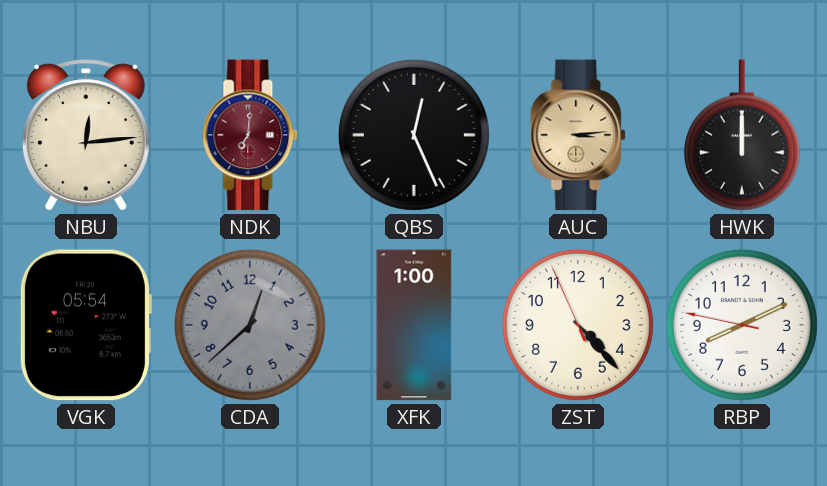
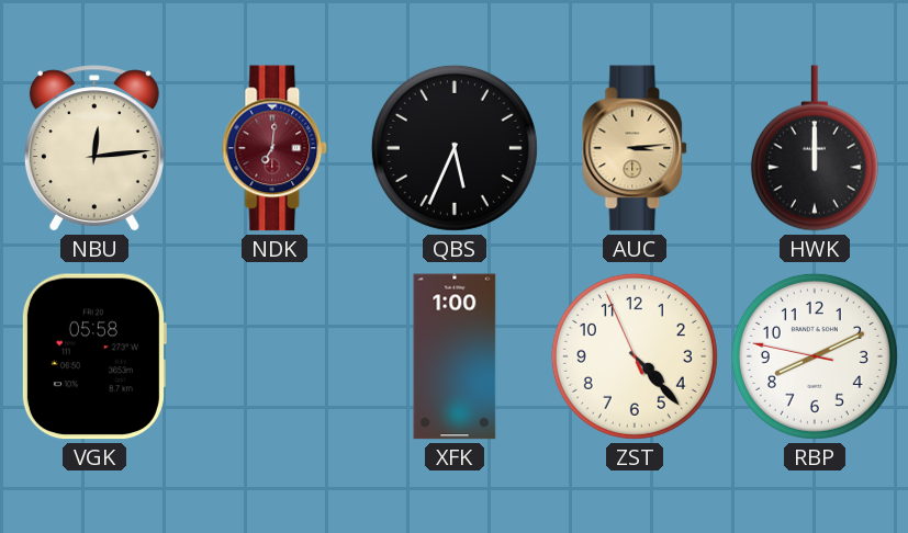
QBS: 12:26 -> 5:34
VGK: 05:54 -> 05:58
CDA: 12:38 -> none
